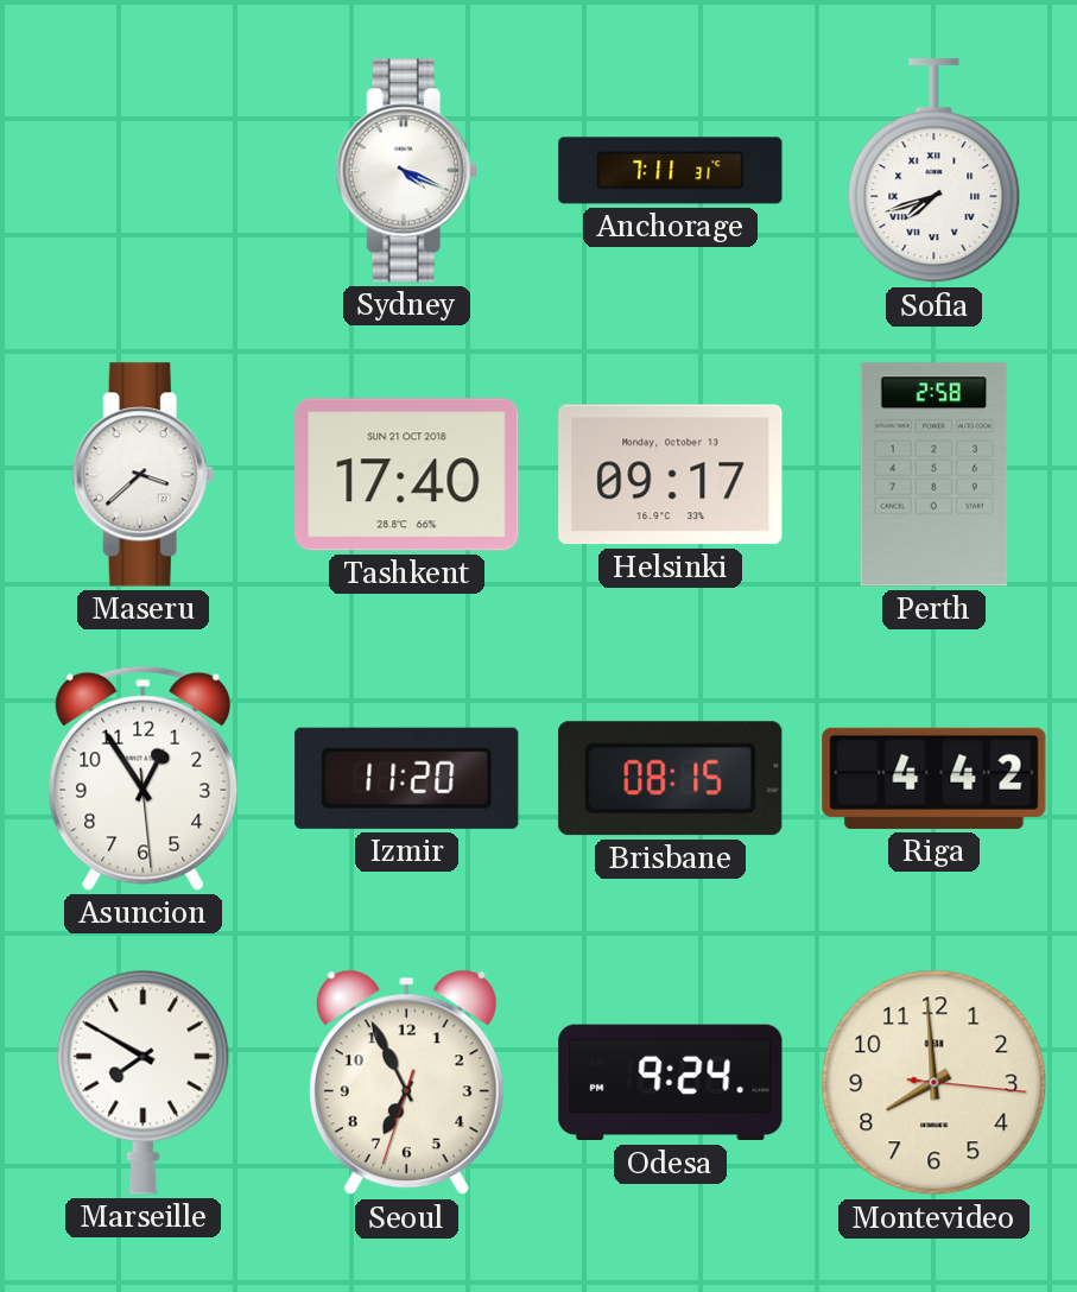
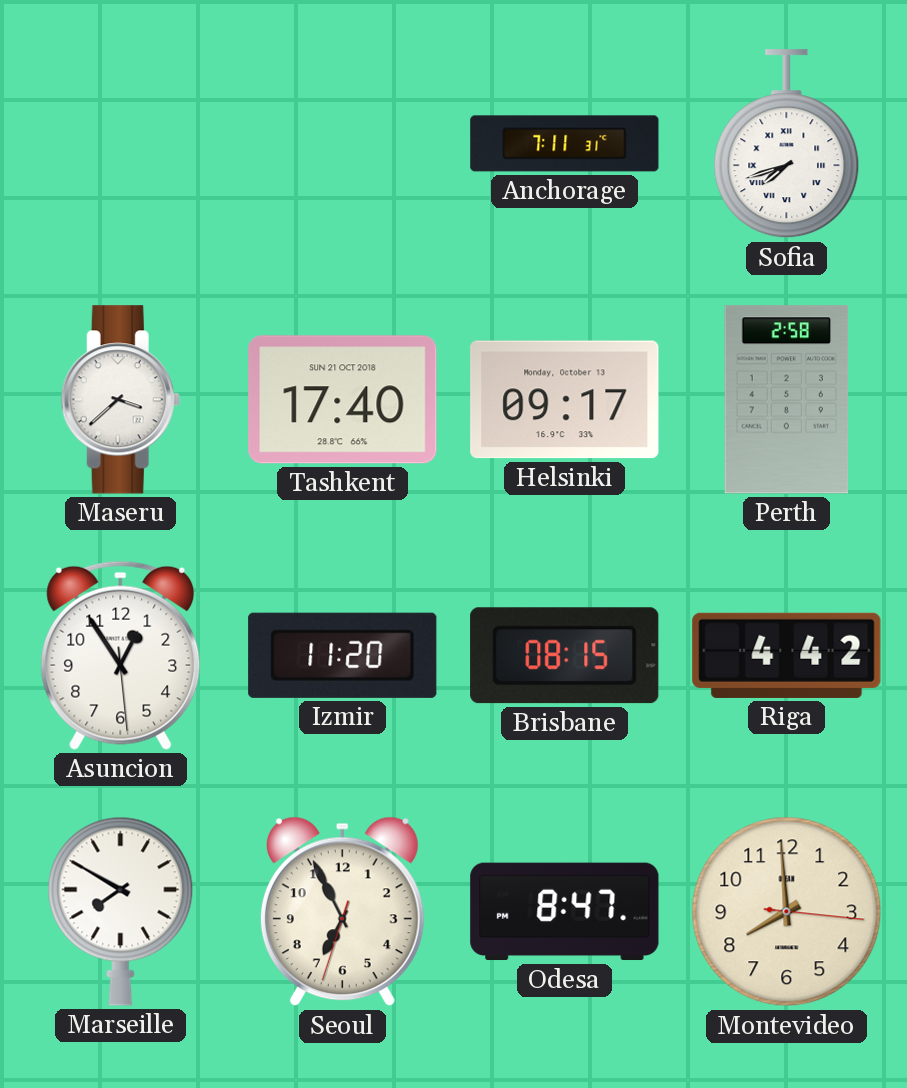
Sydney: 4:19 -> none
Odesa: 9:24 -> 8:47
